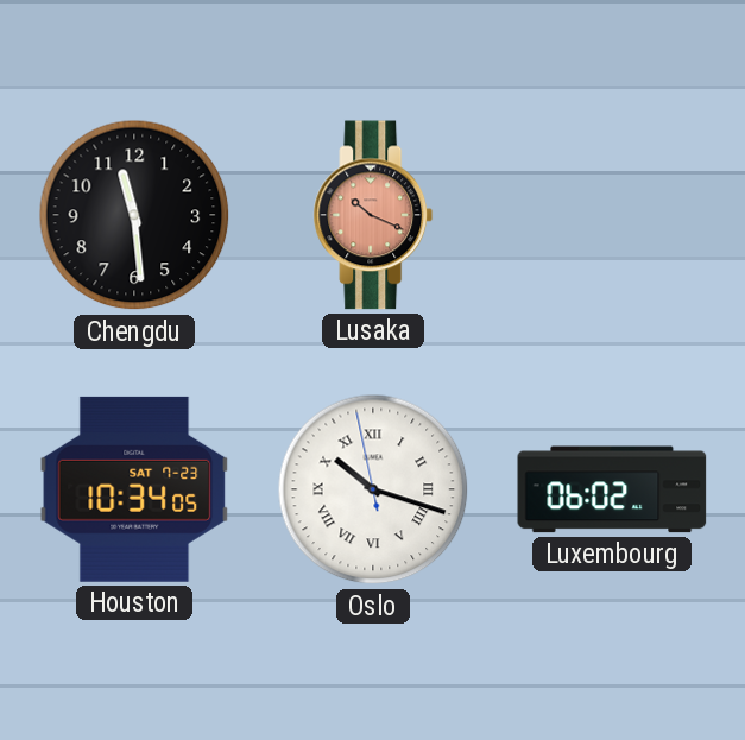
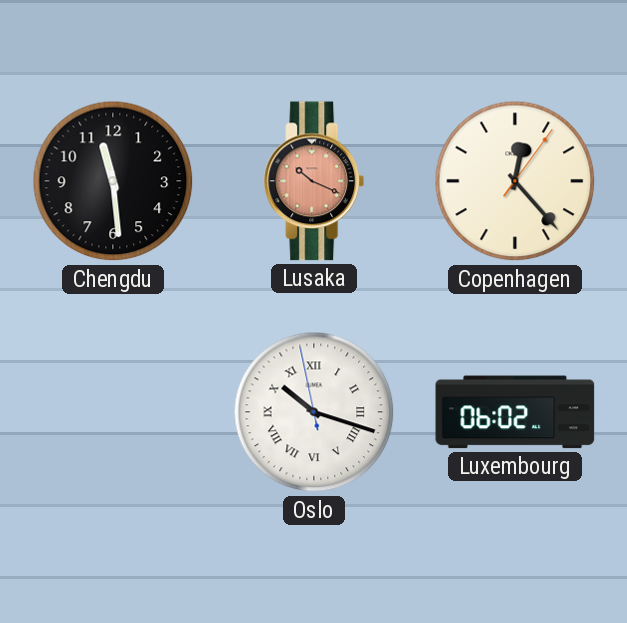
Copenhagen: none -> 12:23
Houston: 10:34 -> none
